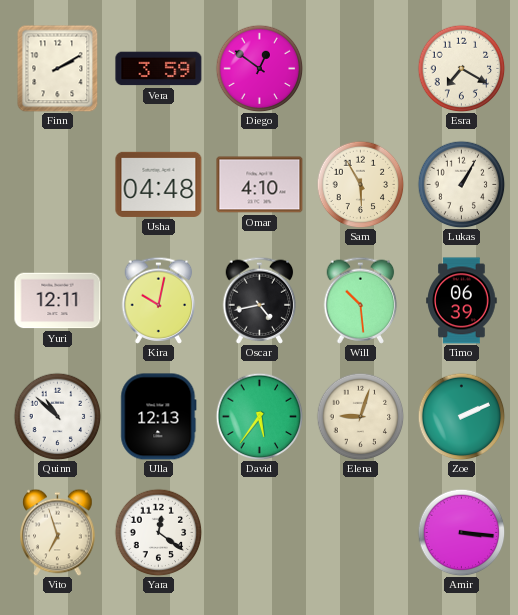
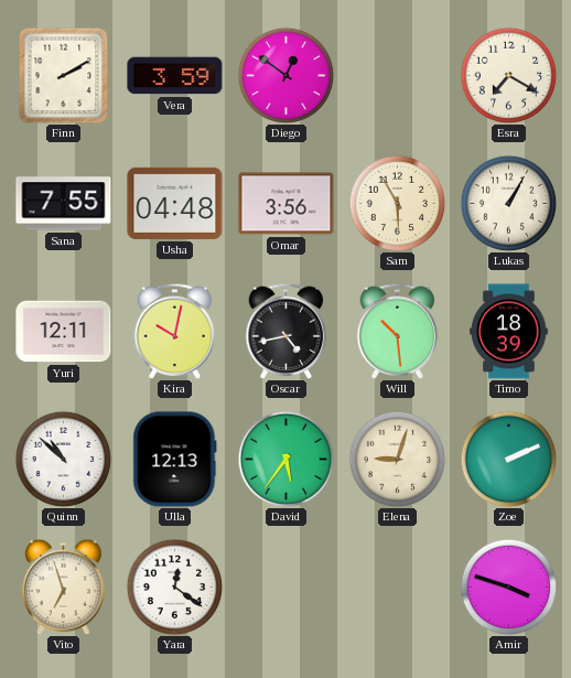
Sana: none -> 7:55
Omar: 4:10 -> 3:56
Timo: 06:39 -> 18:39
Amir: 3:16 -> 3:48
